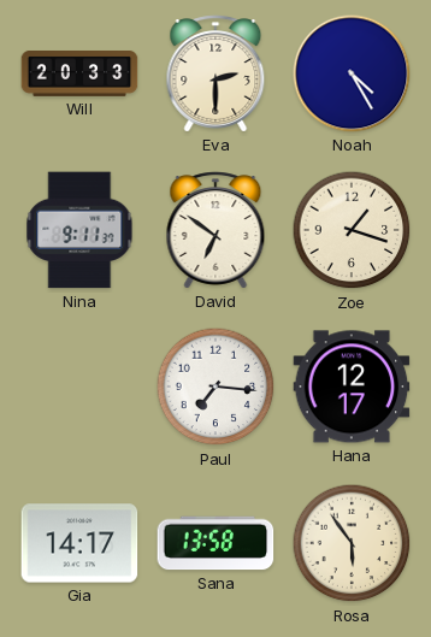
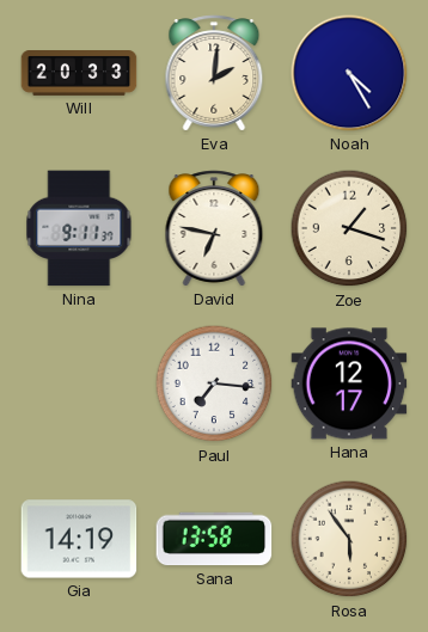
Eva: 2:30 -> 2:01
David: 6:51 -> 6:47
Gia: 14:17 -> 14:19
